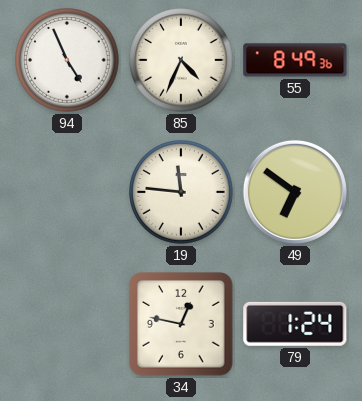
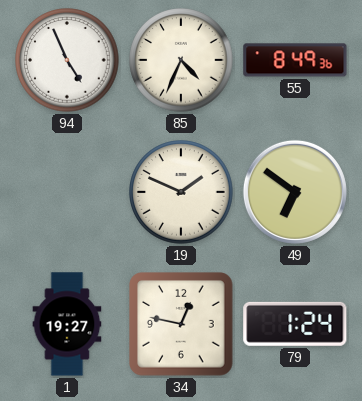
19: 11:46 -> 1:49
1: none -> 19:27
